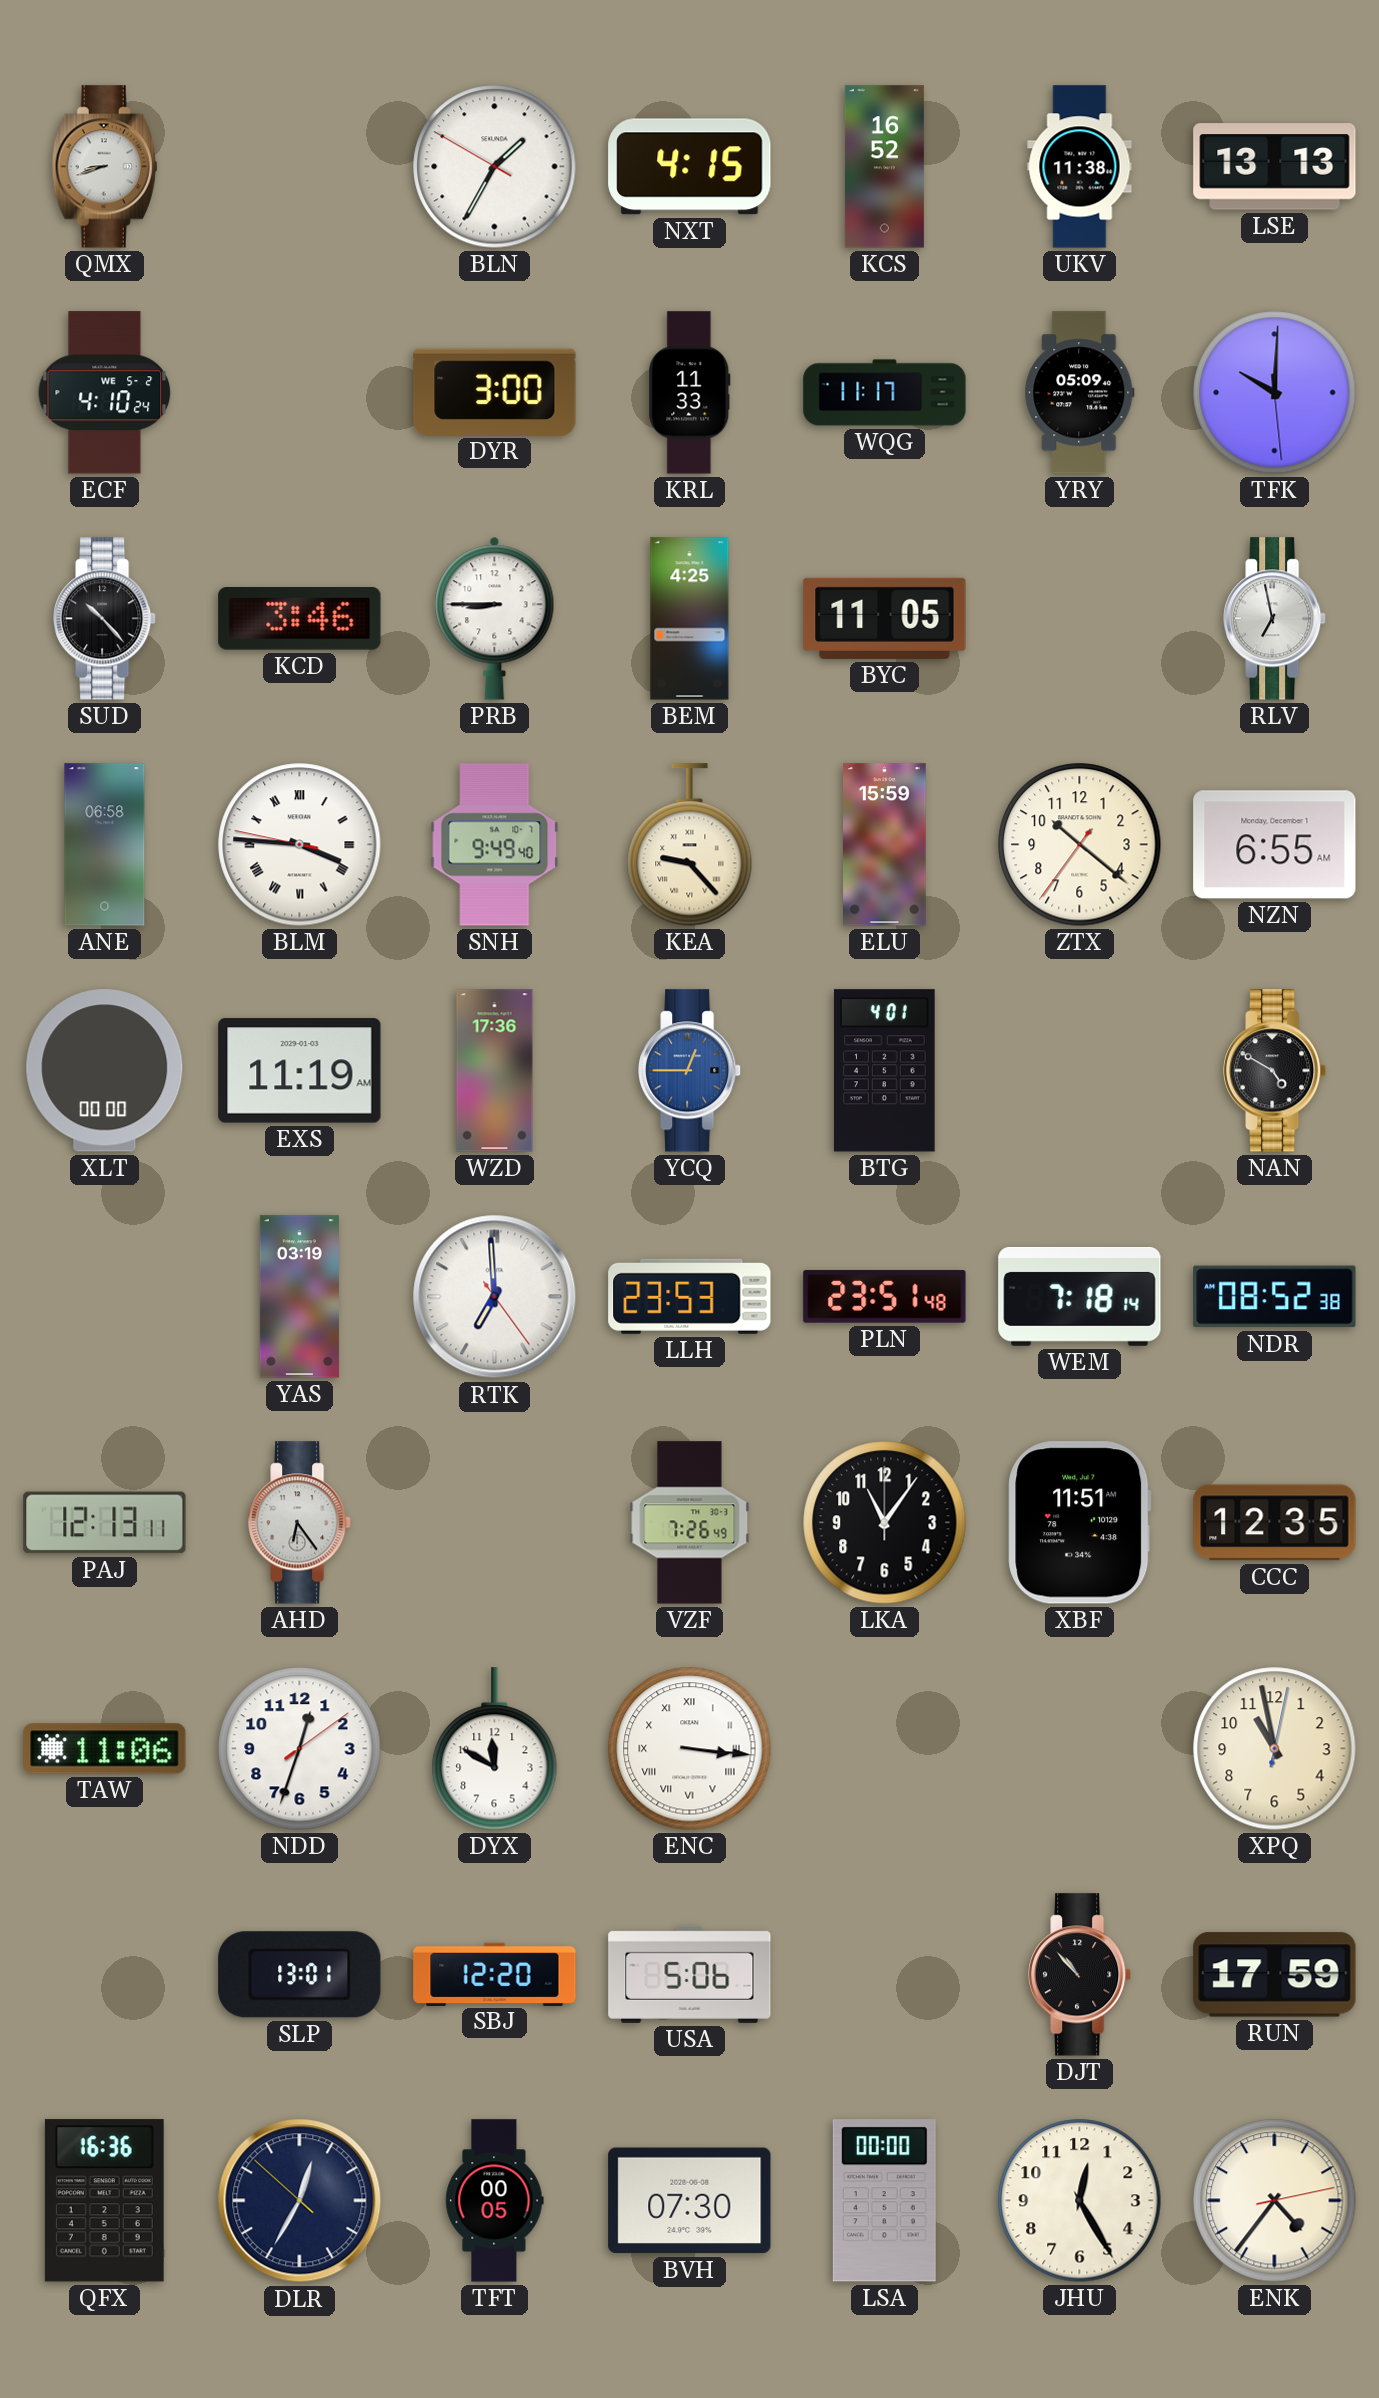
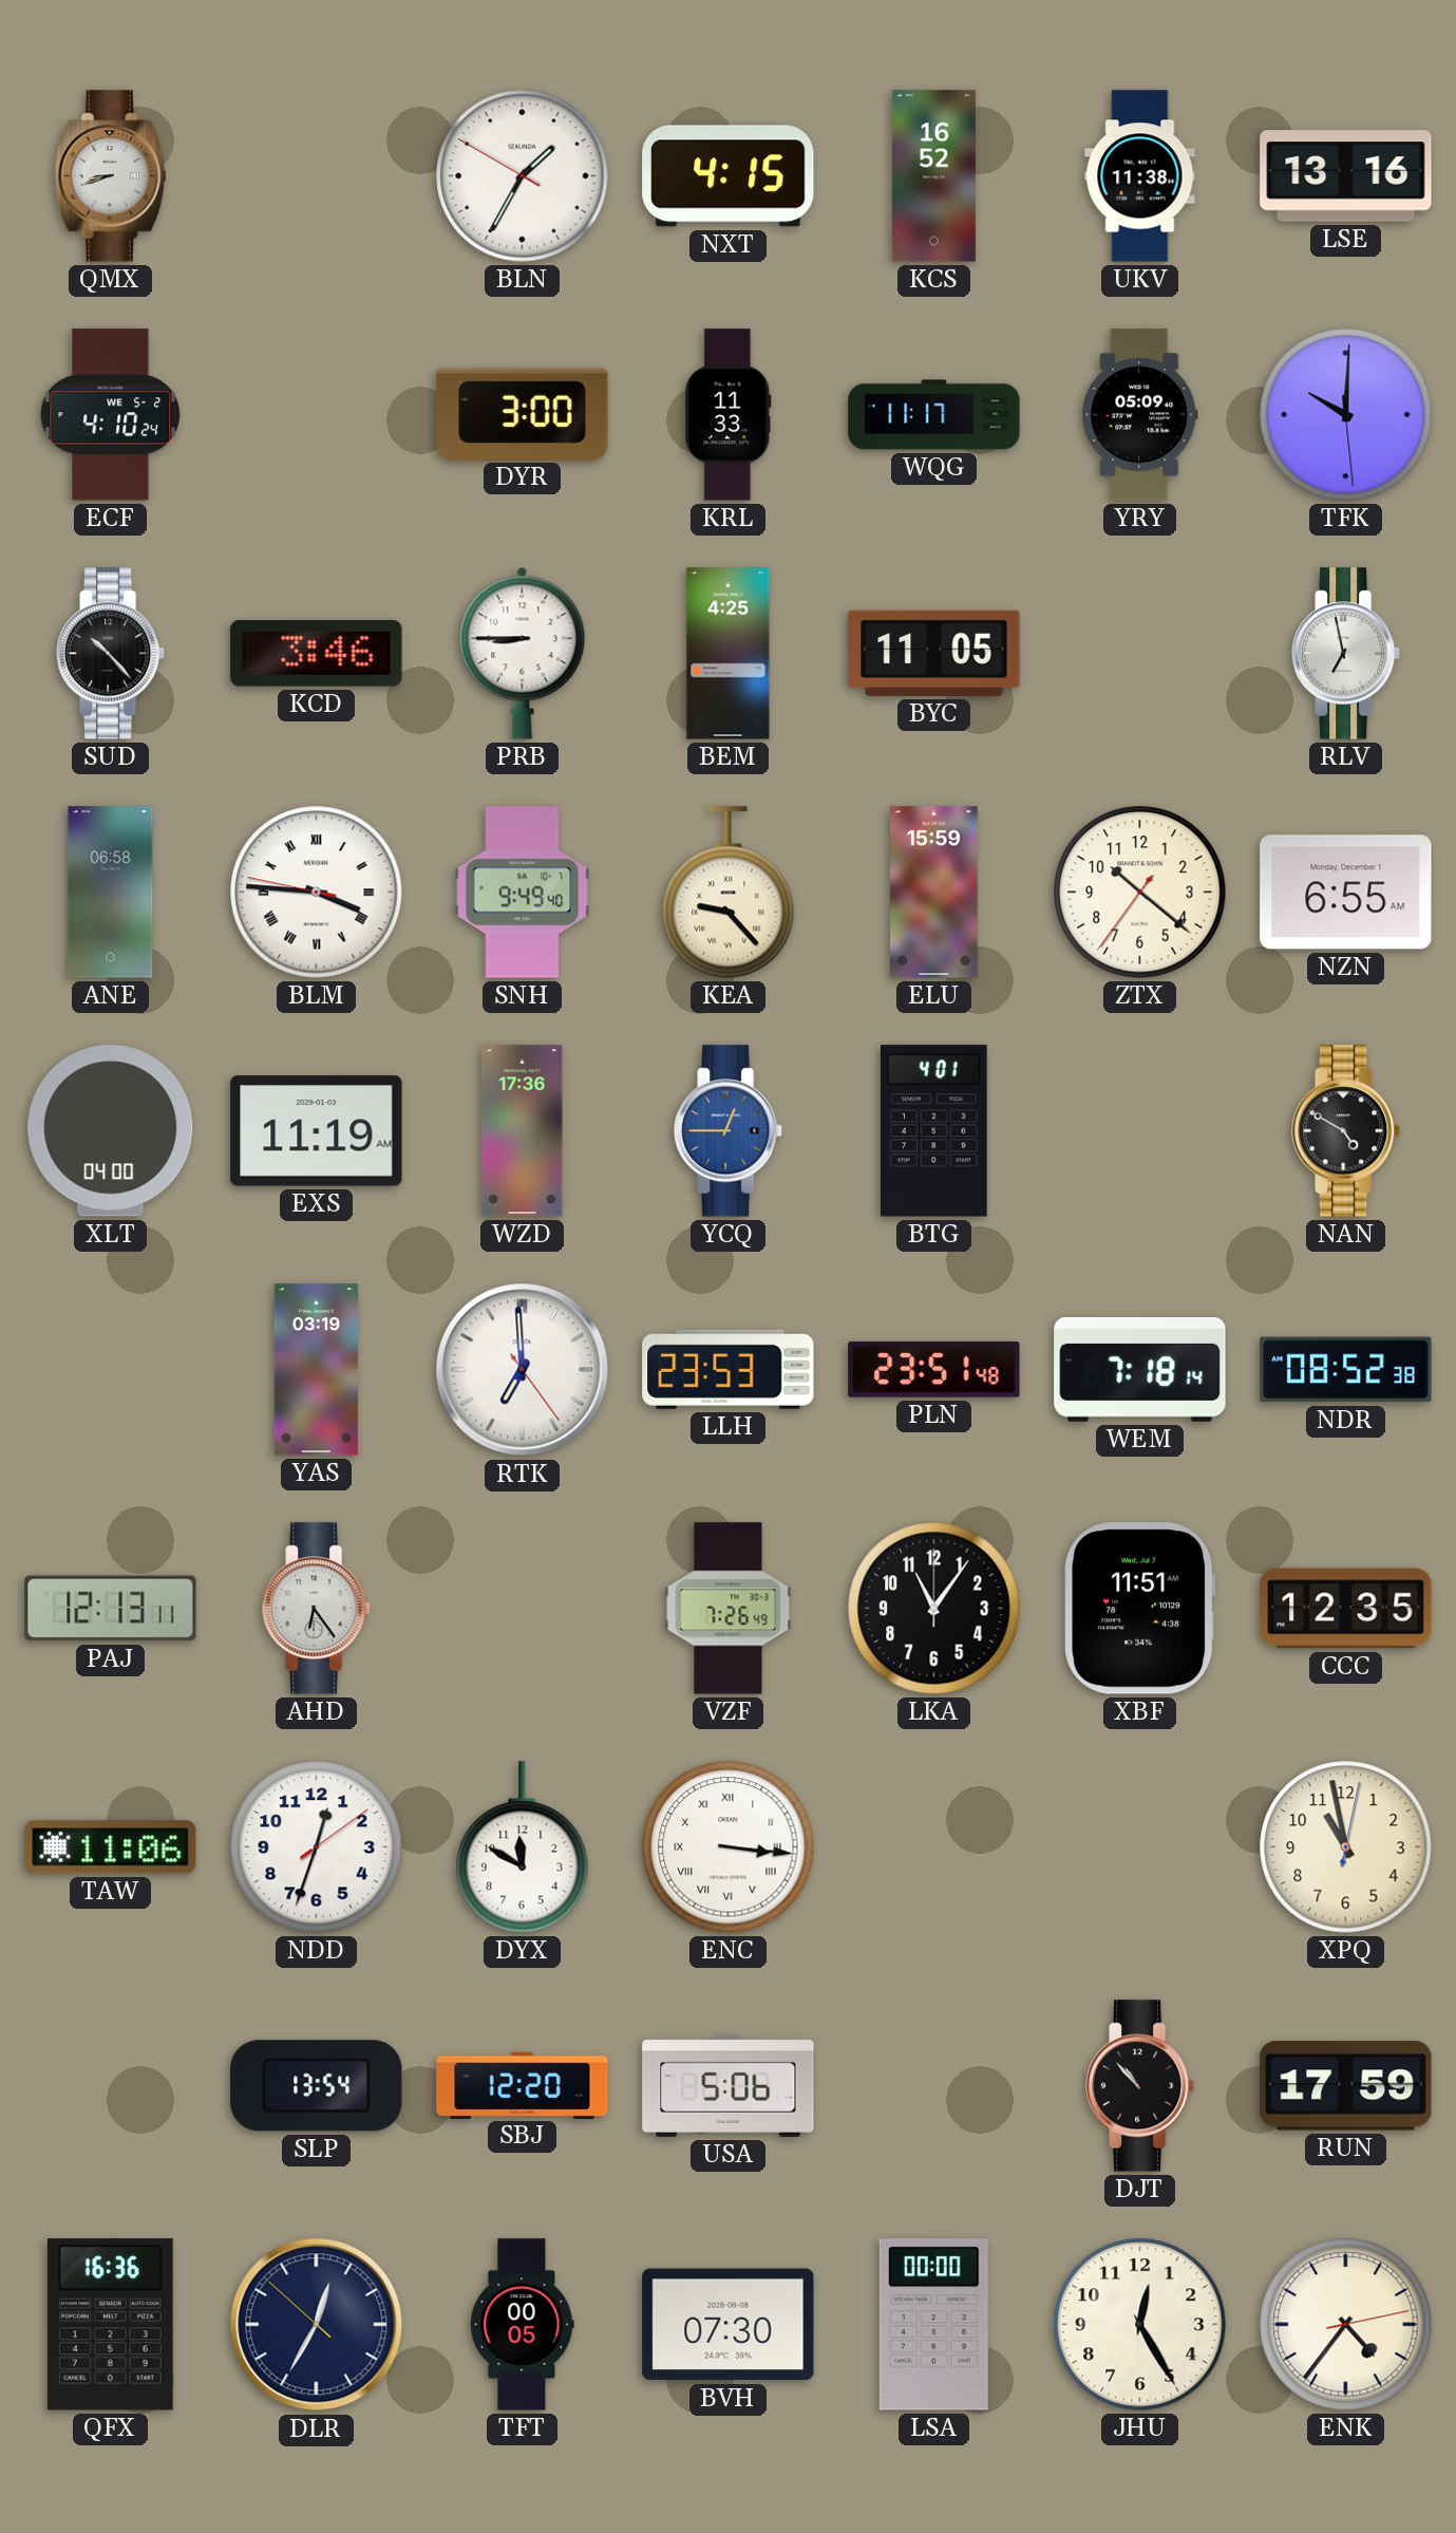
LSE: 13:13 -> 13:16
XLT: 00:00 -> 04:00
SLP: 13:01 -> 13:54
